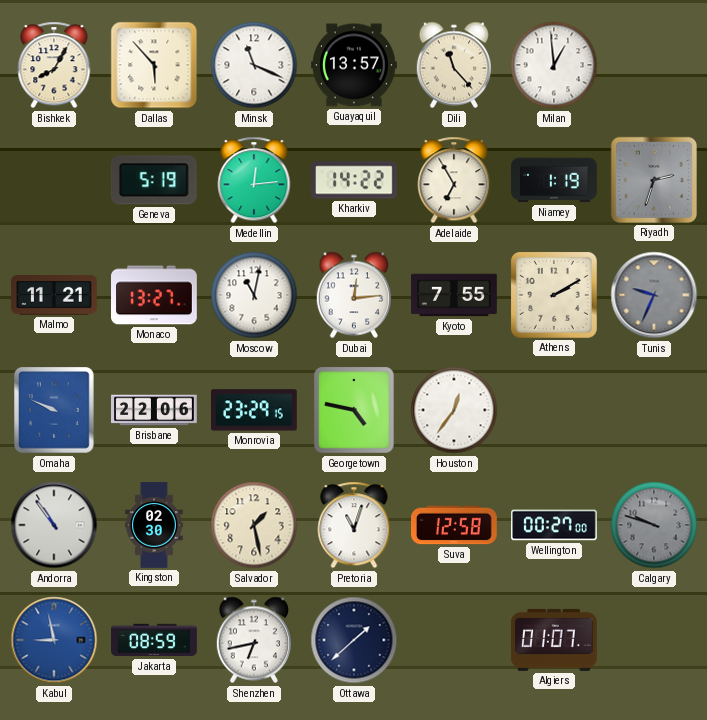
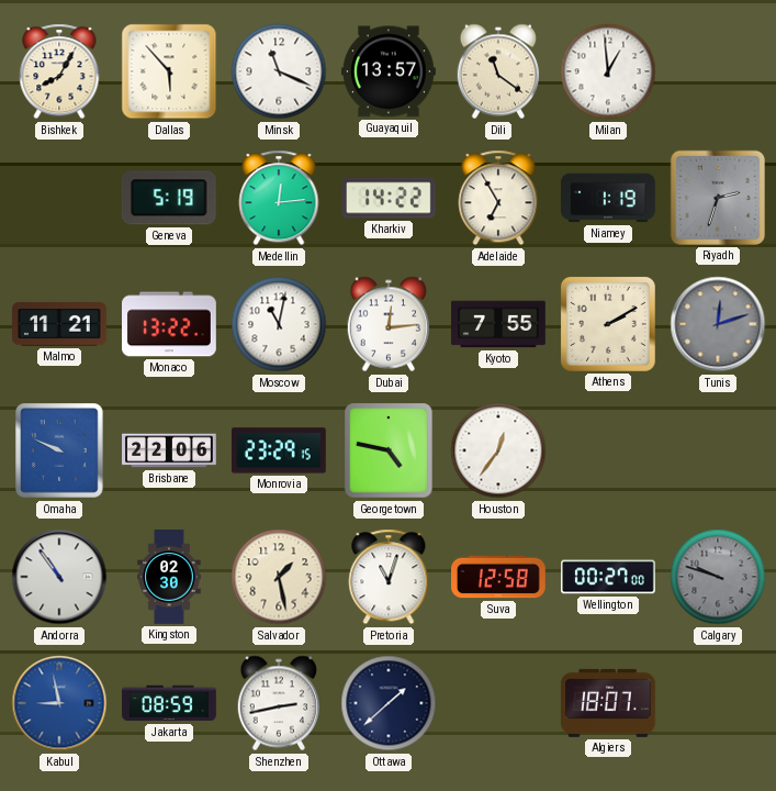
Dili: 11:23 -> 11:21
Monaco: 13:27 -> 13:22
Tunis: 9:34 -> 12:12
Shenzhen: 6:43 -> 2:43
Algiers: 01:07 -> 18:07
